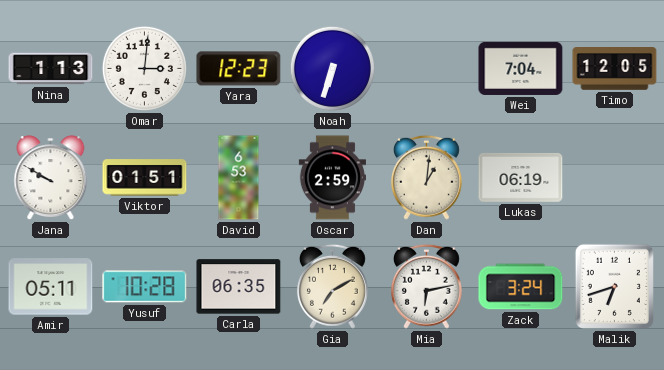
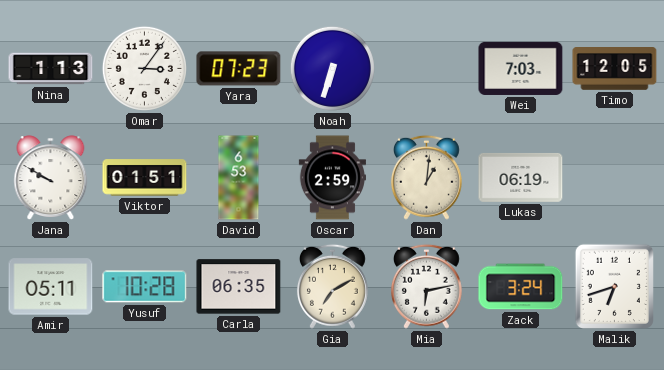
Omar: 3:01 -> 3:06
Yara: 12:23 -> 07:23
Wei: 7:04 -> 7:03
